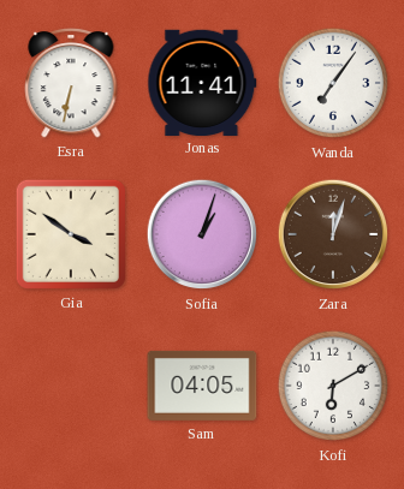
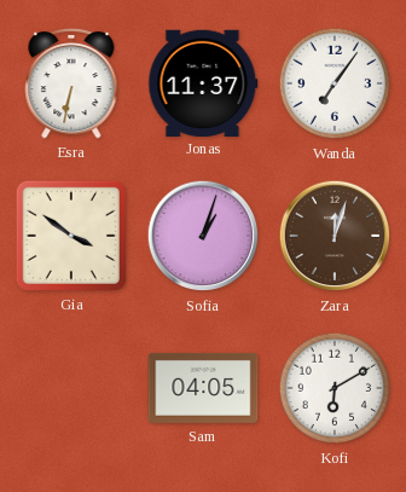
Jonas: 11:41 -> 11:37
